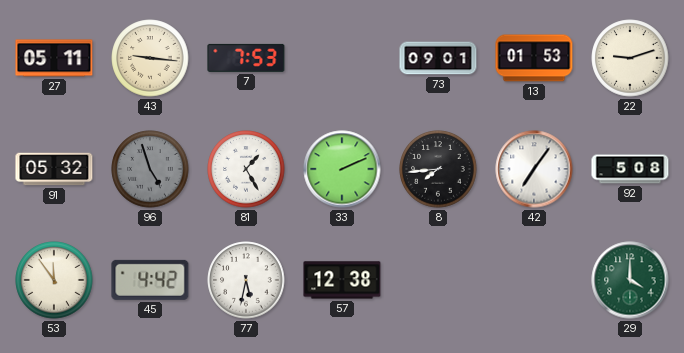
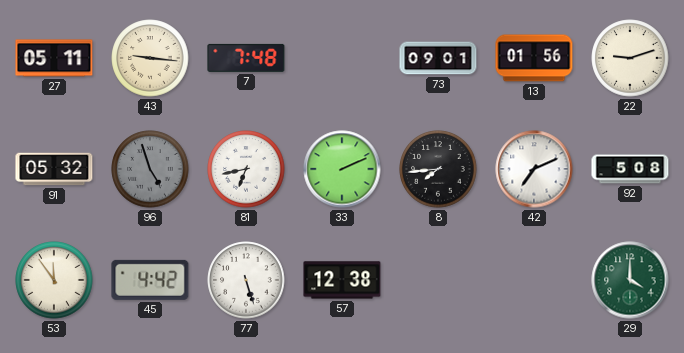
7: 7:53 -> 7:48
13: 01:53 -> 01:56
81: 1:25 -> 6:43
42: 7:06 -> 7:11
77: 5:32 -> 5:27
